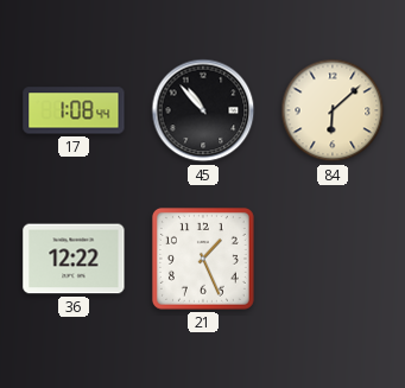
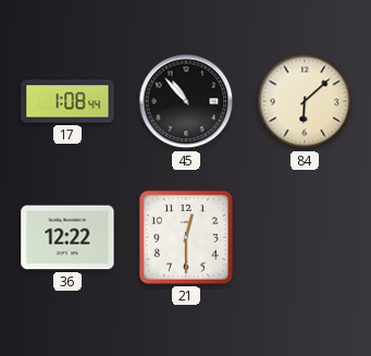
21: 1:26 -> 12:30
